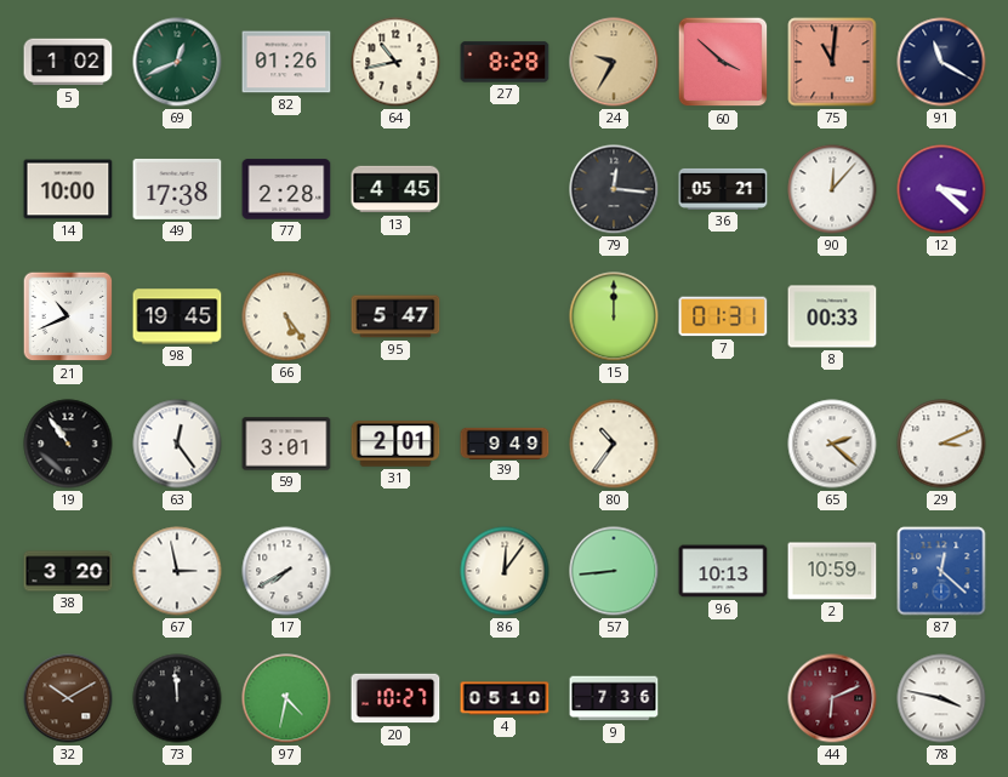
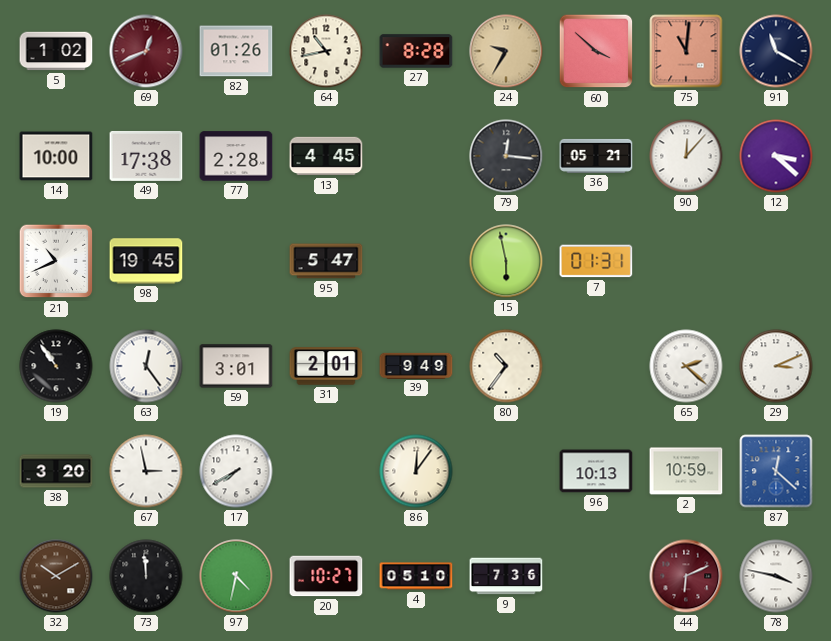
69 dial: green -> burgundy
66: 5:24 -> none
15: 12:00 -> 5:58
8: 00:33 -> none
57: 8:44 -> none
